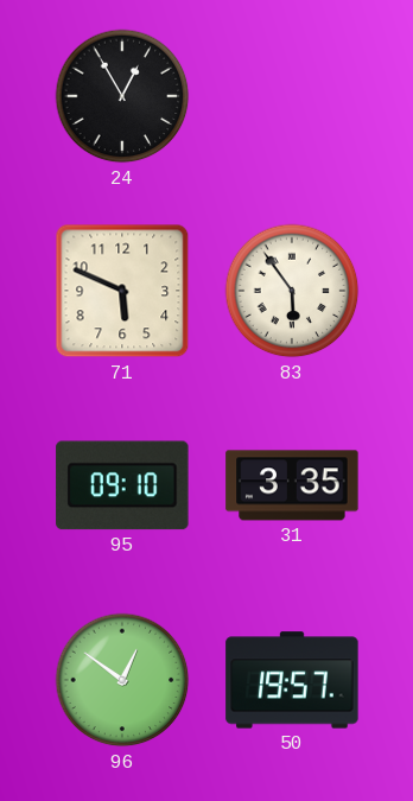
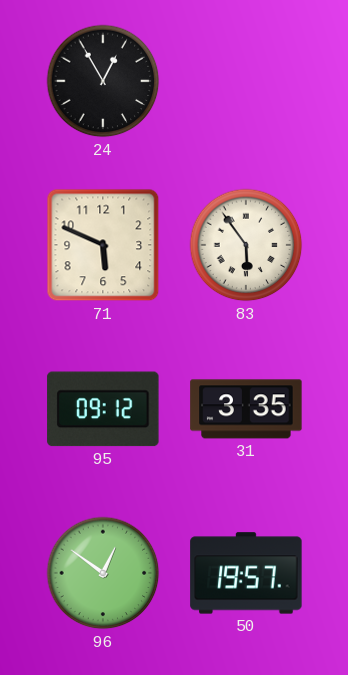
95: 09:10 -> 09:12
